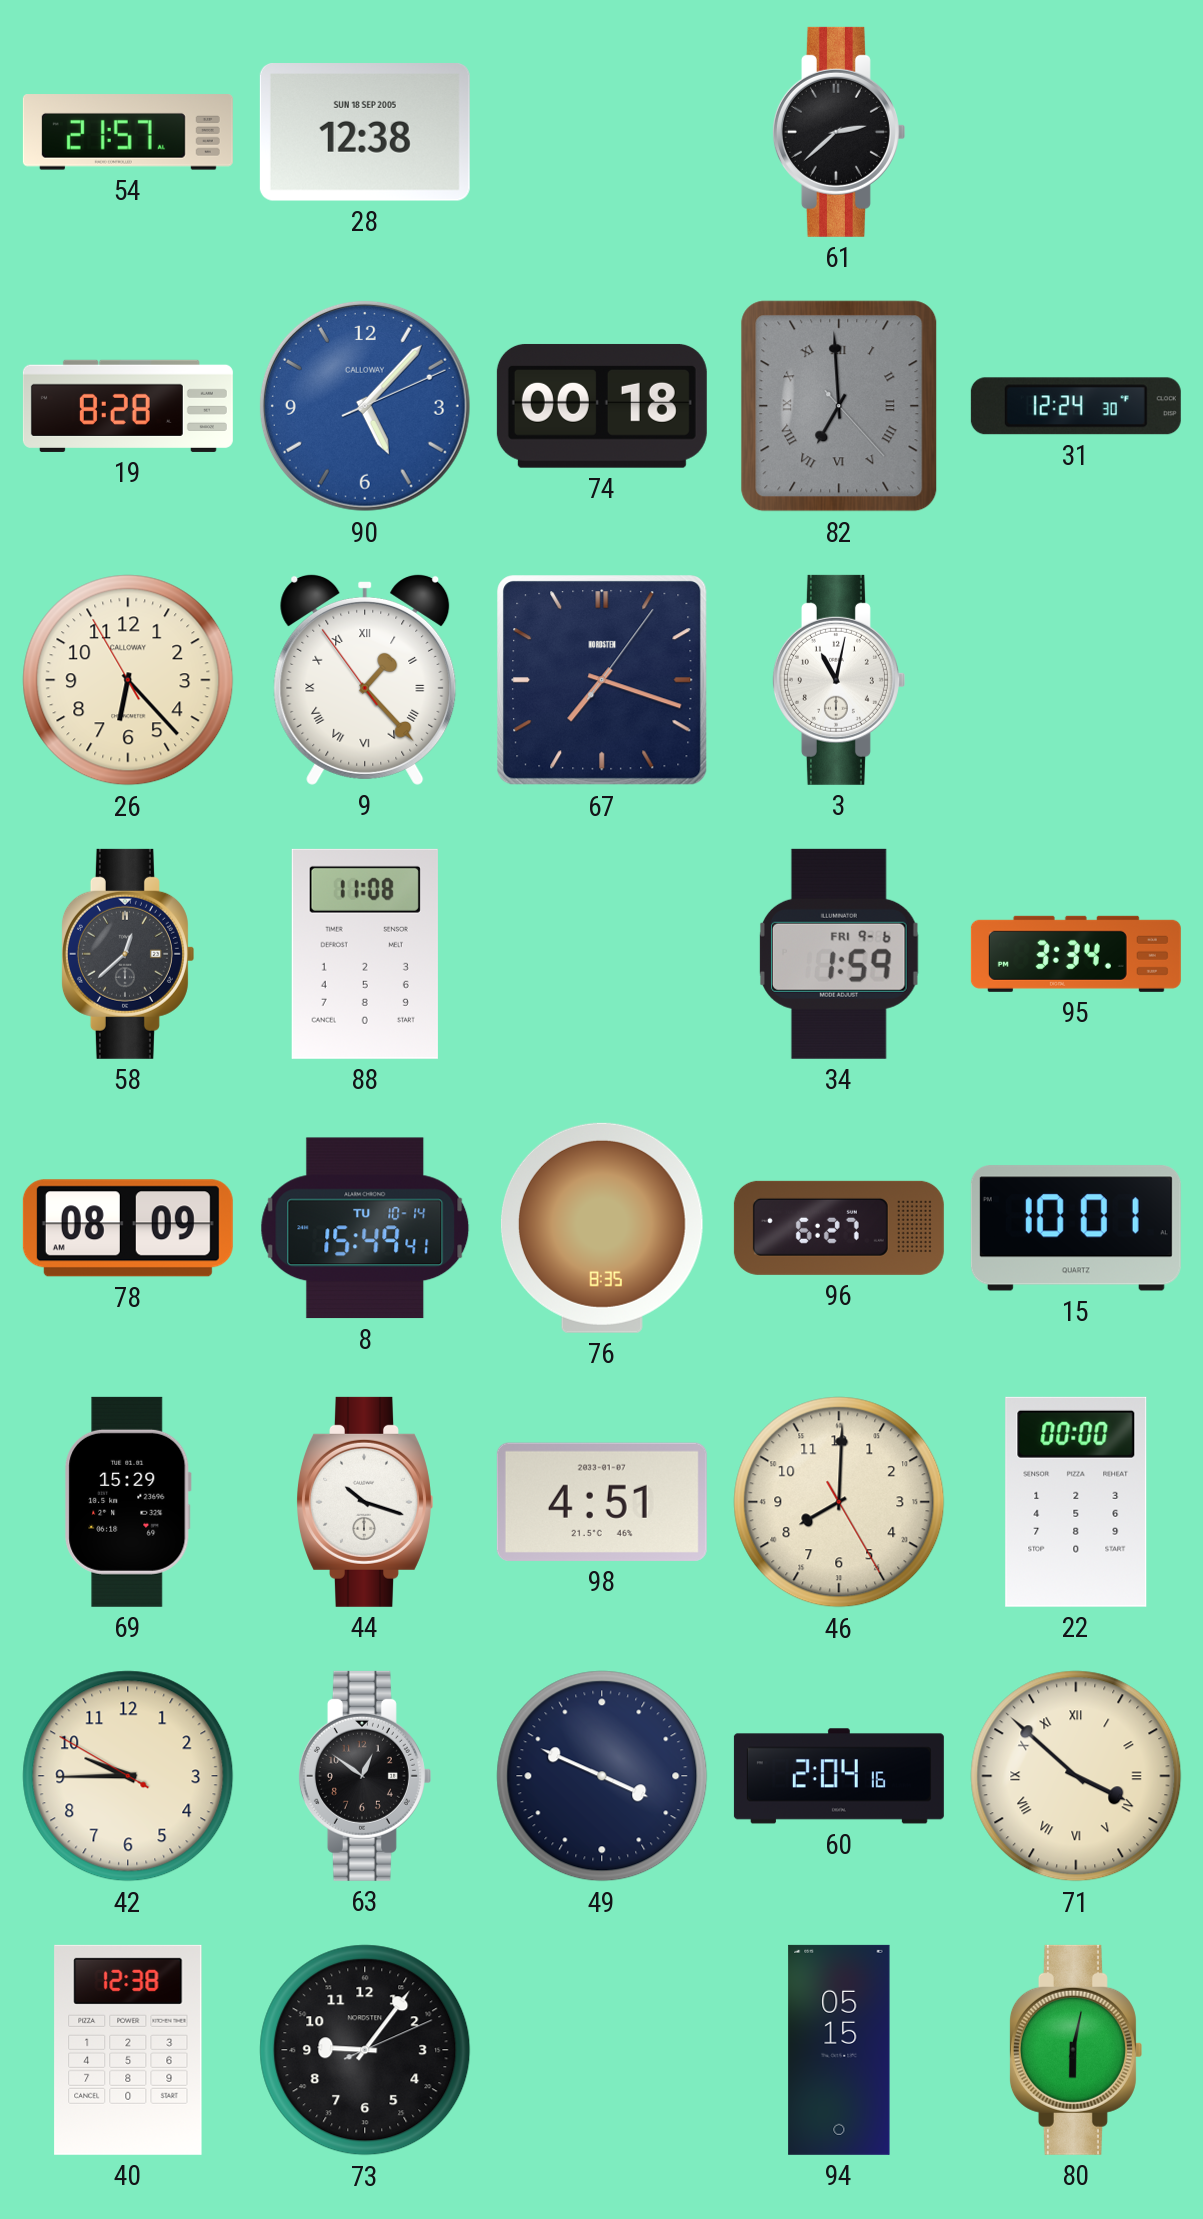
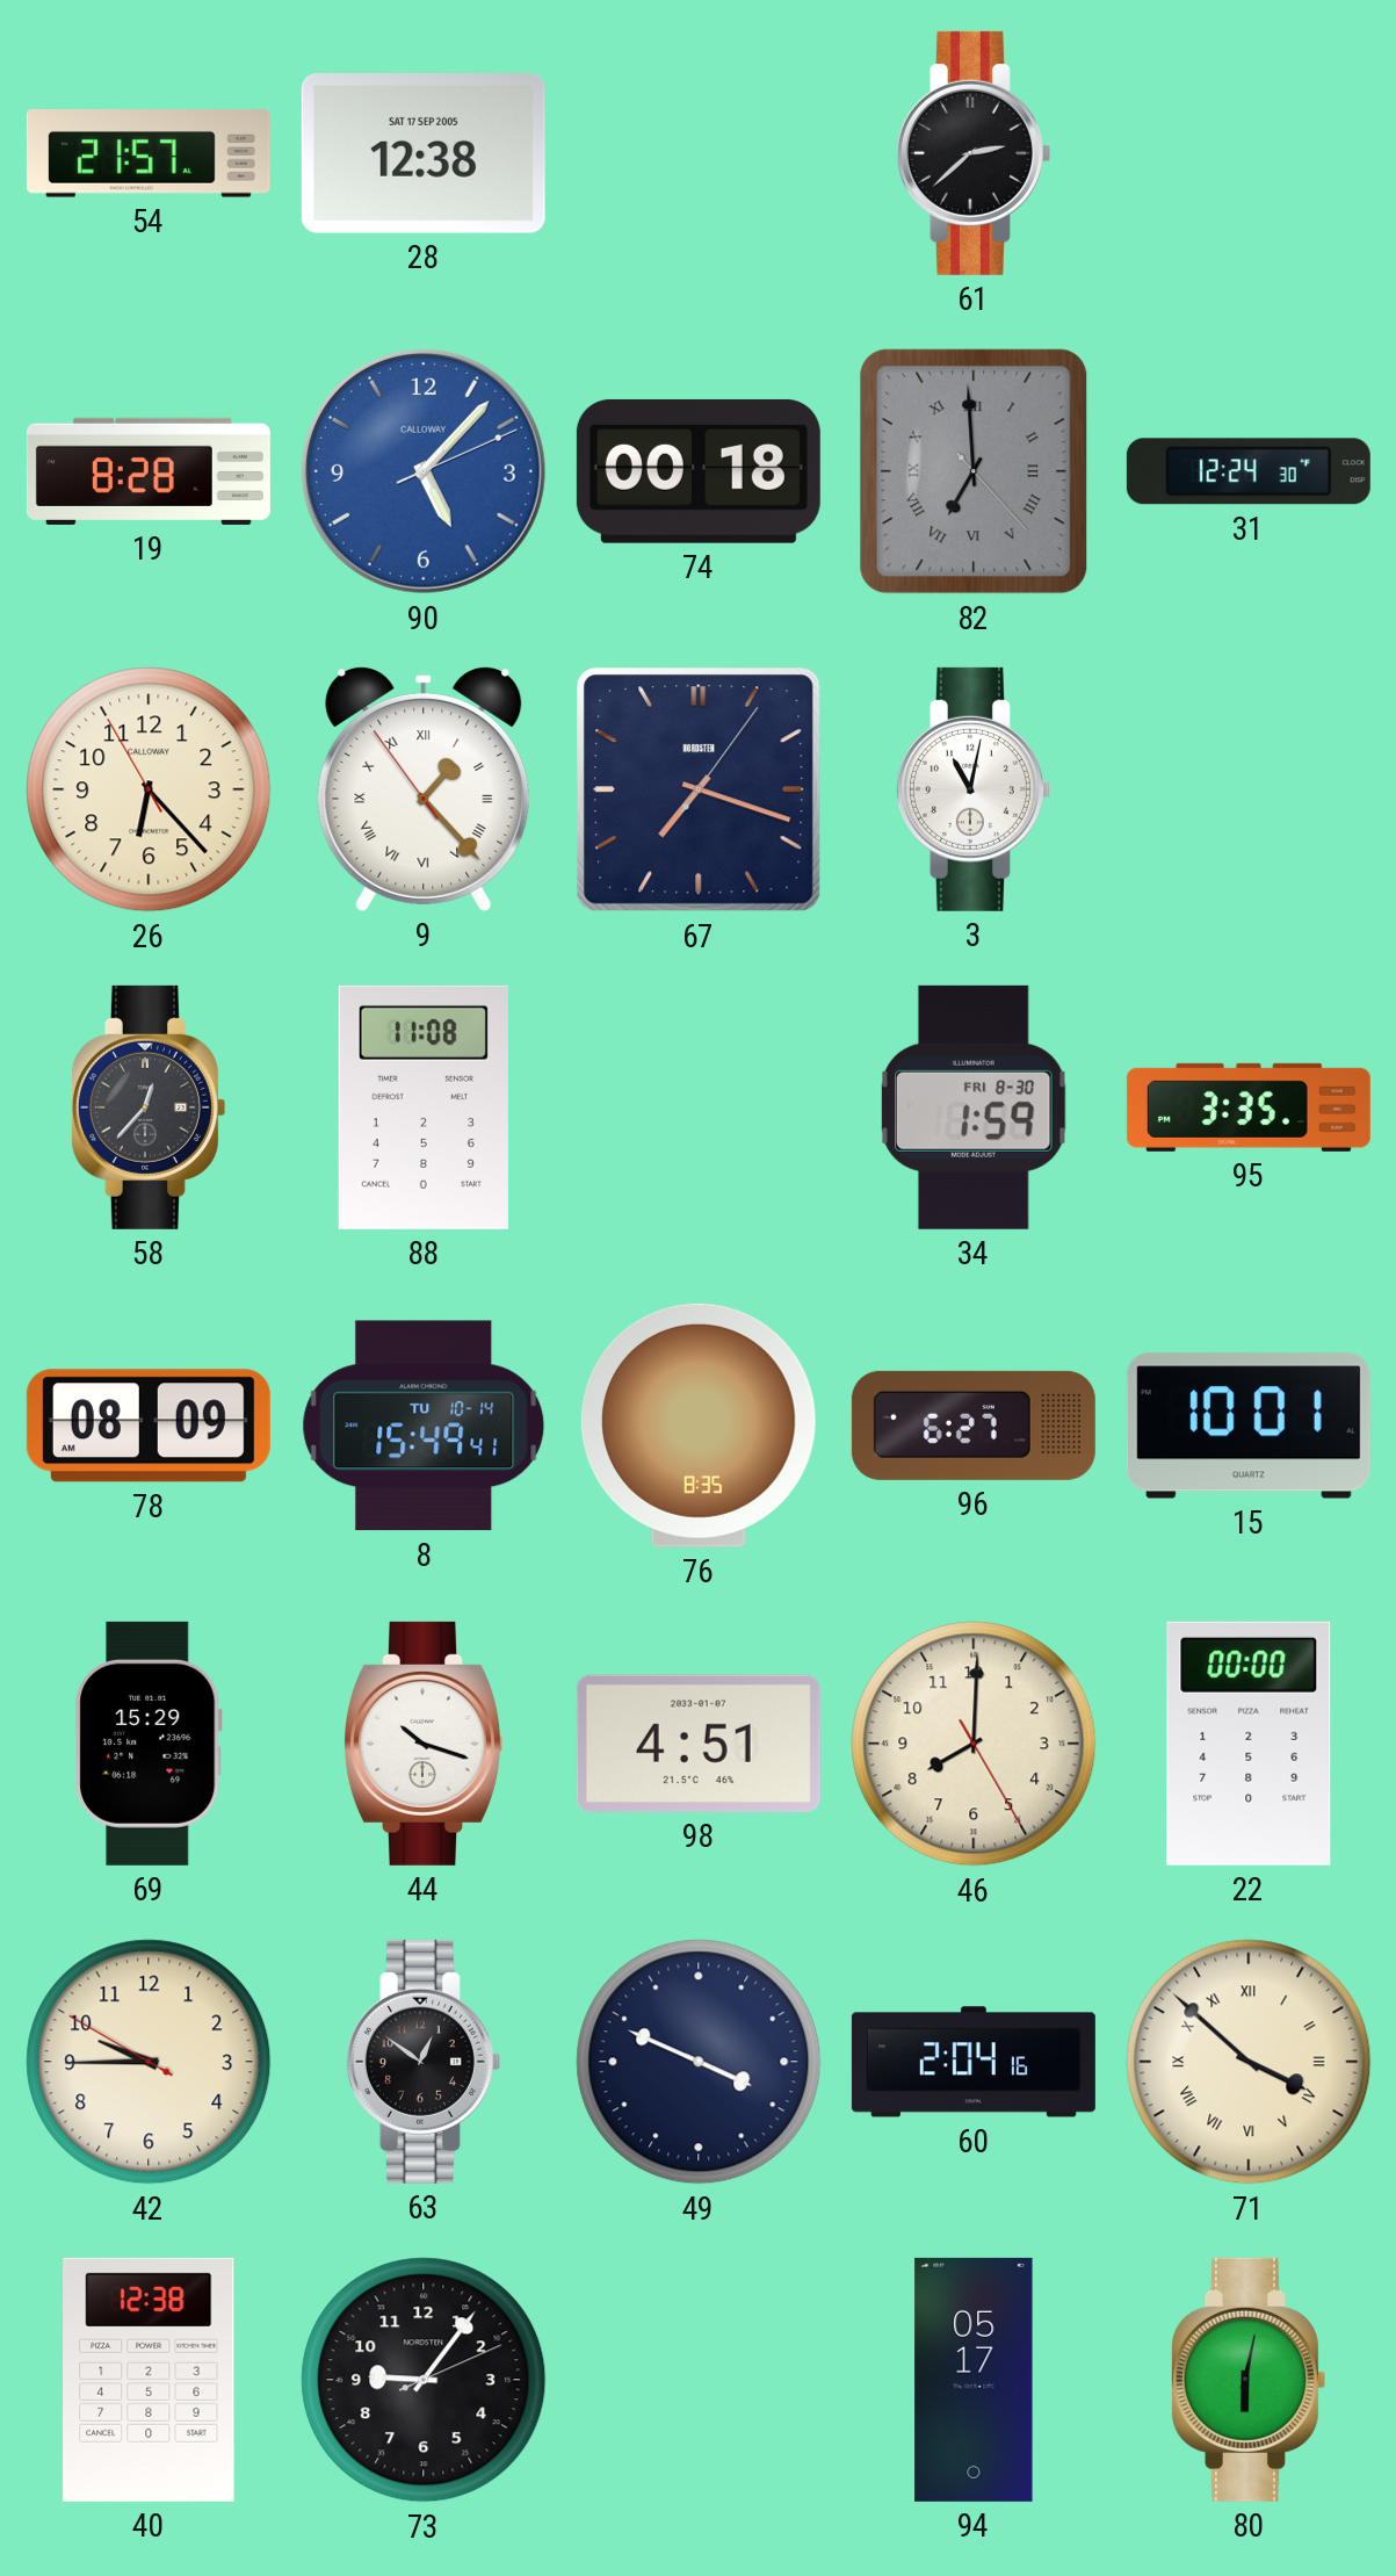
28 date: SUN 18 SEP 2005 -> SAT 17 SEP 2005
58: 12:38 -> 12:37
34 date: FRI 9-6 -> FRI 8-30
95: 3:34 -> 3:35
94: 05:15 -> 05:17
